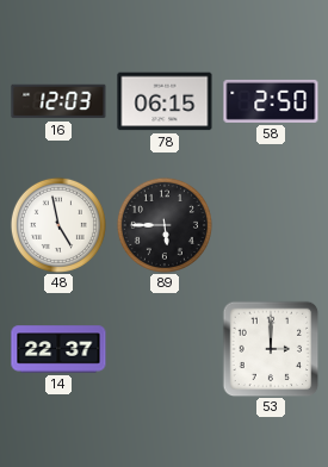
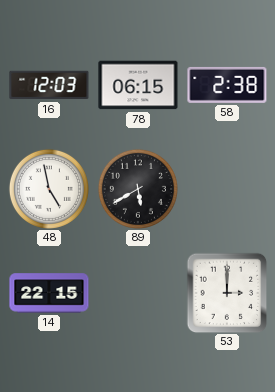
58: 2:50 -> 2:38
89: 5:45 -> 5:40
14: 22:37 -> 22:15
